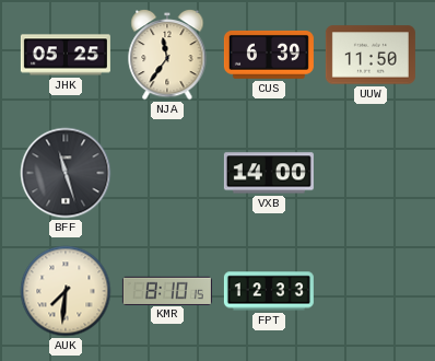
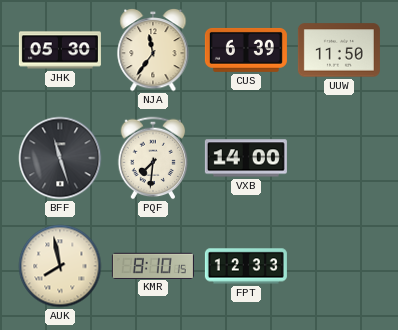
JHK: 05:25 -> 05:30
PQF: none -> 7:31
AUK: 7:31 -> 7:58
